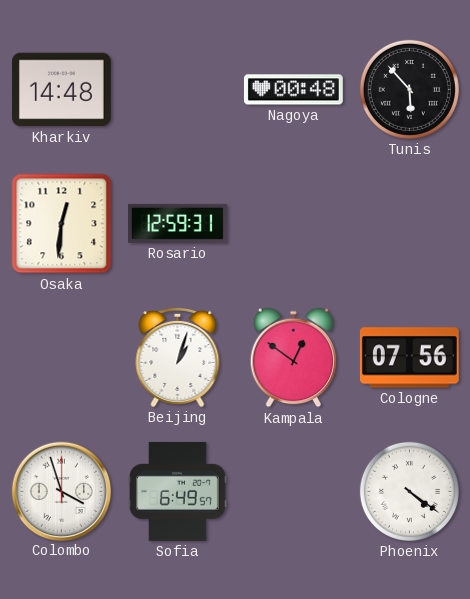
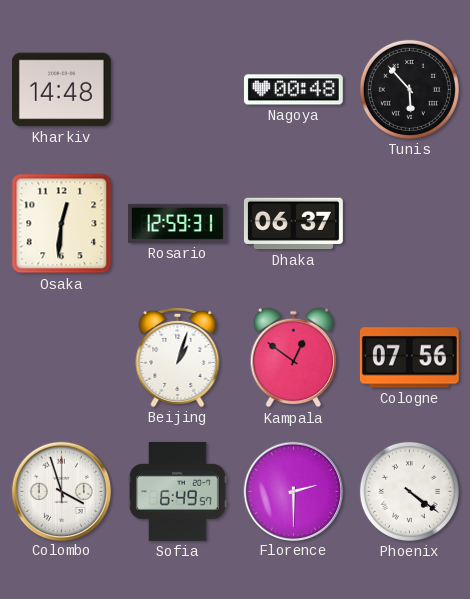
Dhaka: none -> 06:37
Florence: none -> 2:30
